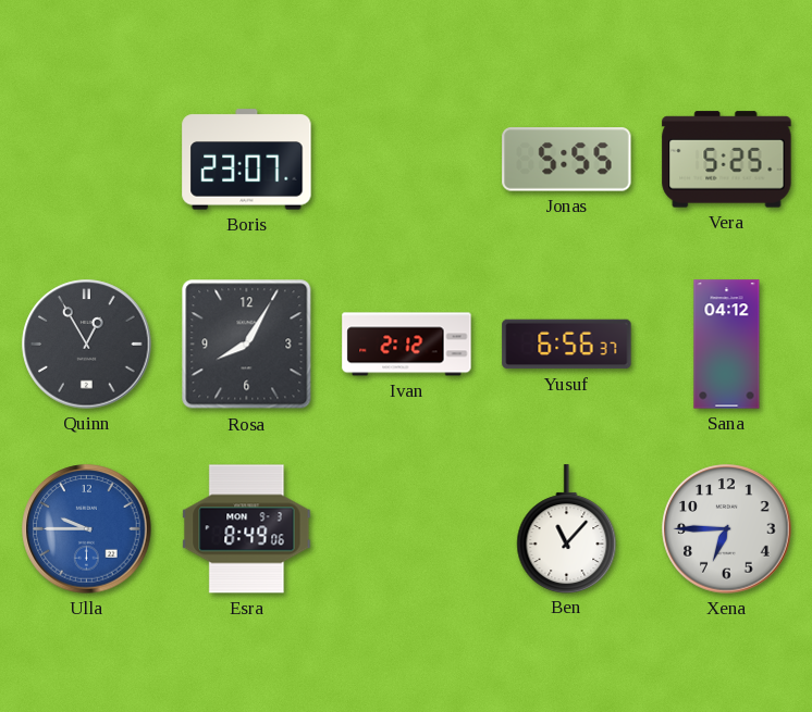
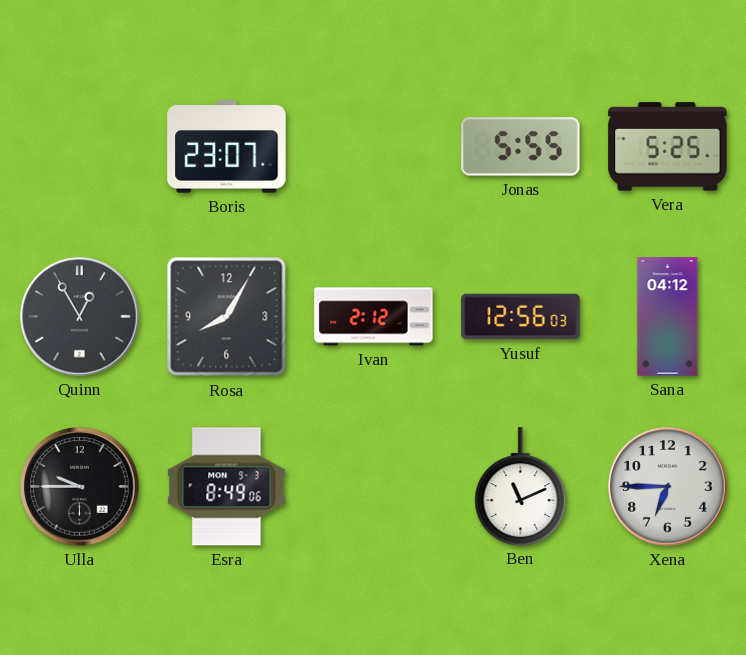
Yusuf: 6:56 -> 12:56
Ulla dial: blue -> black
Ben: 11:07 -> 11:11
